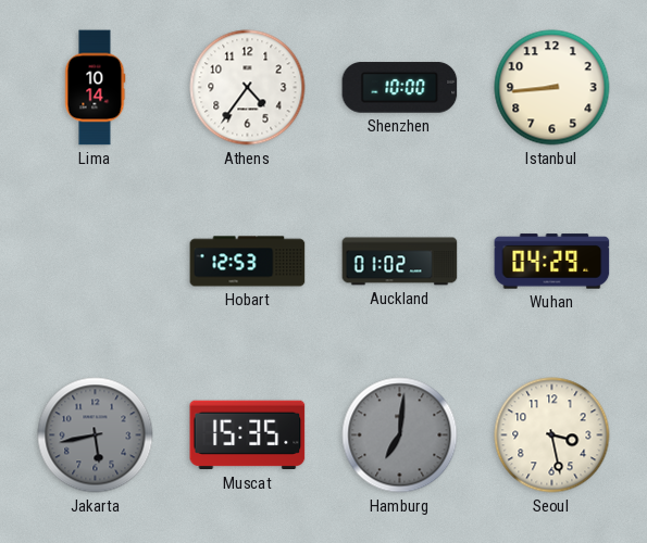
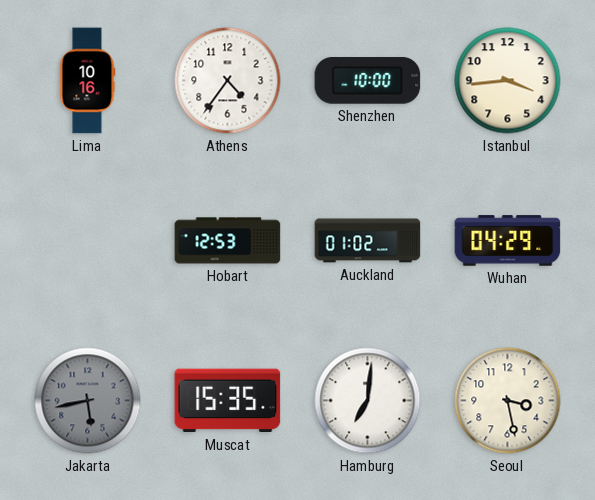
Lima: 10:14 -> 10:16
Istanbul: 8:44 -> 3:44
Hamburg dial: grey -> white
